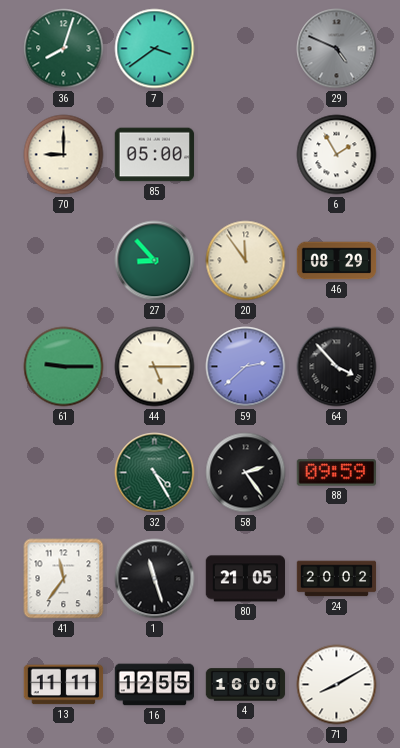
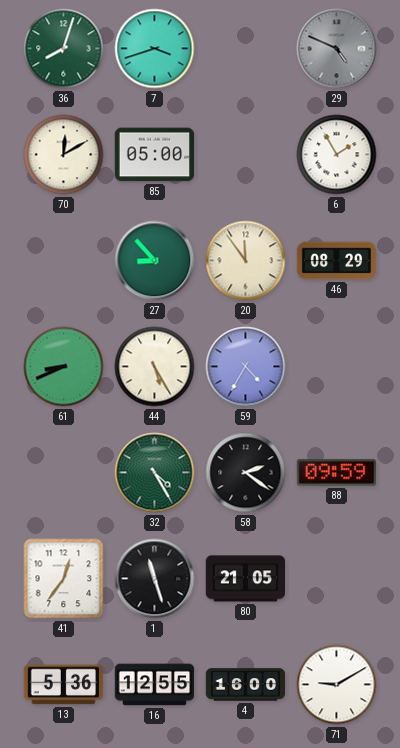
7: 3:39 -> 3:42
70: 9:00 -> 12:10
61: 9:15 -> 8:41
44: 5:15 -> 5:25
59: 2:38 -> 4:35
64: 3:53 -> none
58: 2:24 -> 2:21
41: 11:36 -> 12:36
24: 20:02 -> none
13: 11:11 -> 5:36
71: 8:10 -> 9:10
